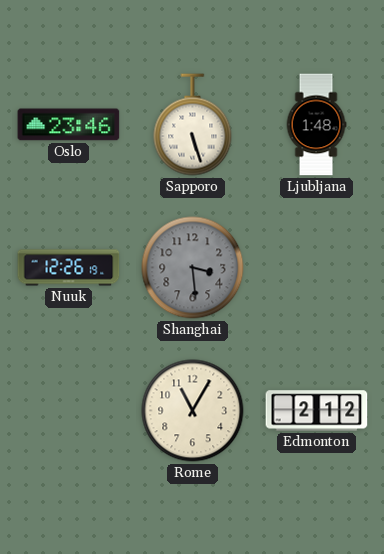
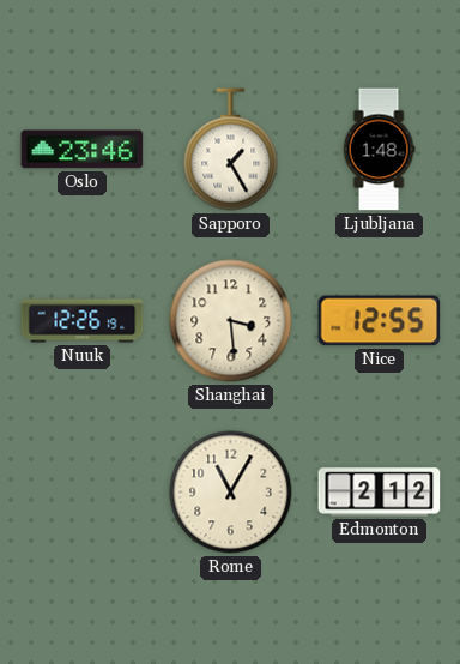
Sapporo: 5:27 -> 1:25
Shanghai dial: grey -> cream
Nice: none -> 12:55
